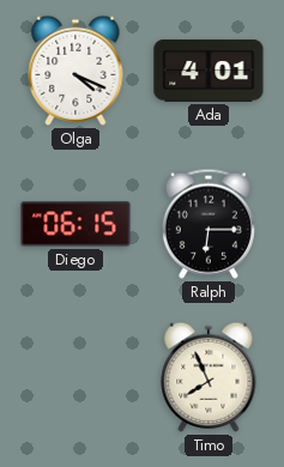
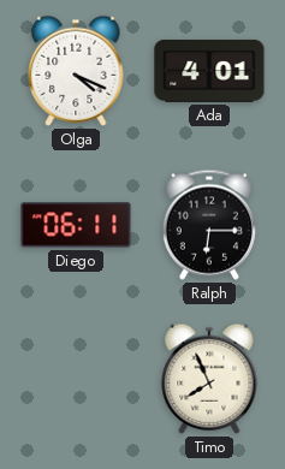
Diego: 06:15 -> 06:11
